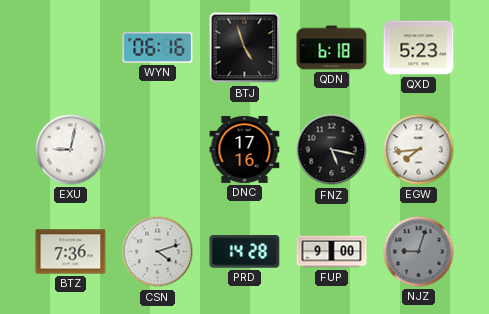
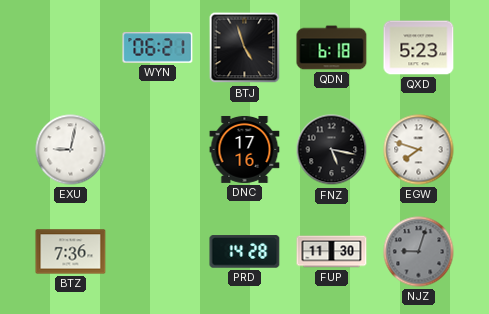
WYN: 06:16 -> 06:21
EGW: 7:44 -> 7:48
CSN: 4:12 -> none
FUP: 9:00 -> 11:30
